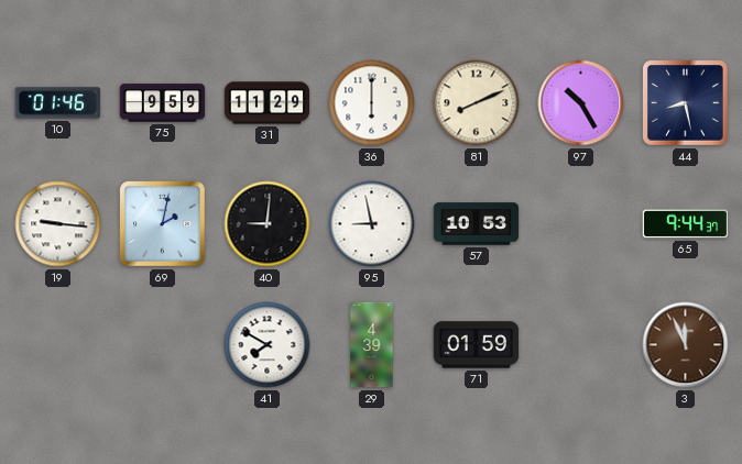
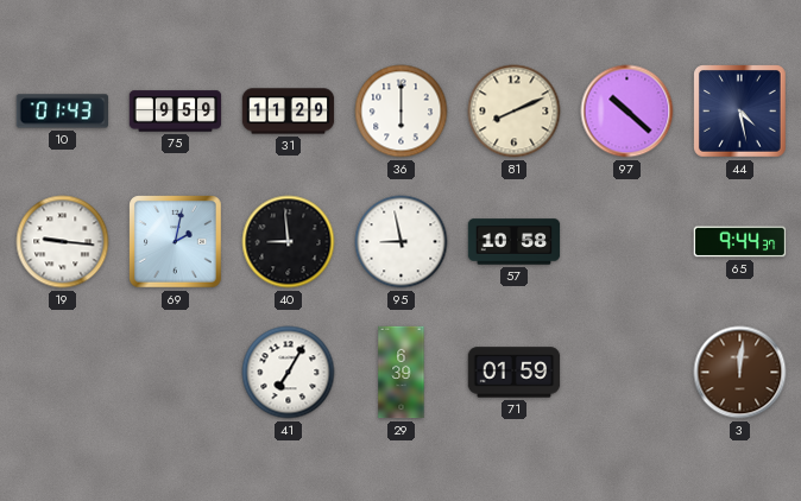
10: 01:46 -> 01:43
97: 10:25 -> 10:22
44: 8:28 -> 4:28
40: 9:01 -> 8:59
57: 10:53 -> 10:58
41: 7:50 -> 7:05
29: 4:39 -> 6:39
3: 11:56 -> 12:01
